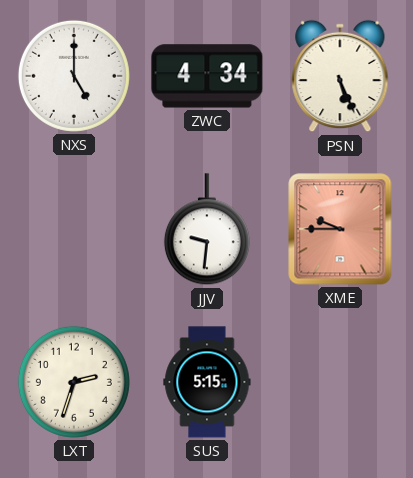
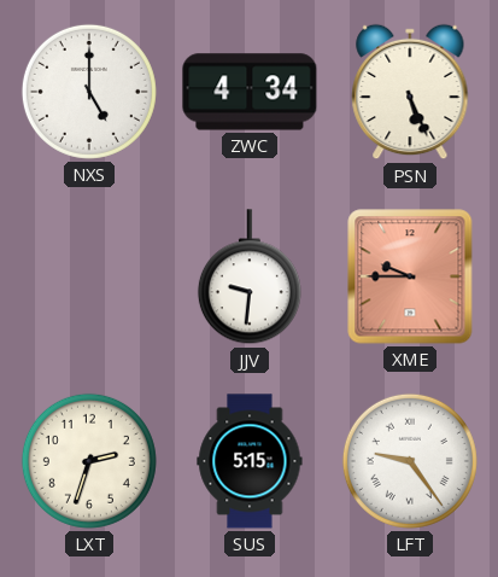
LFT: none -> 9:24
